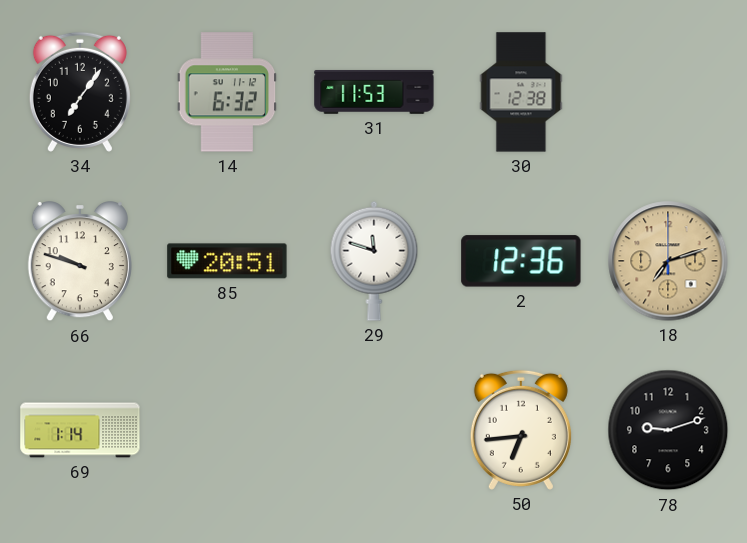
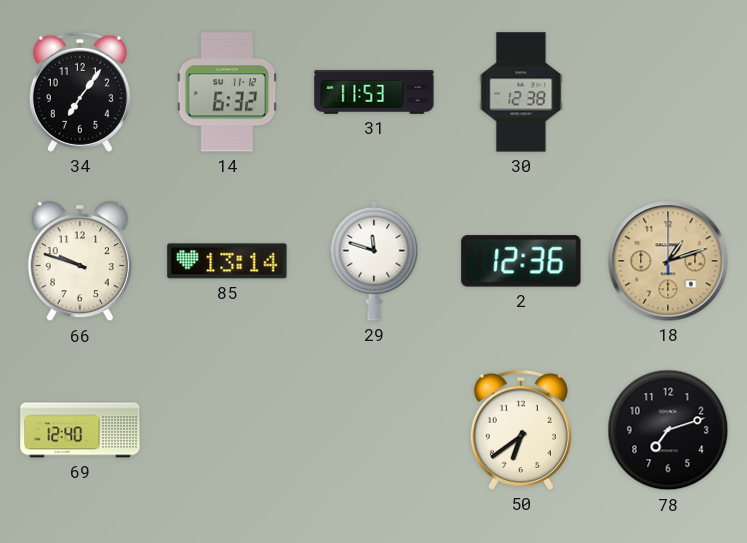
85: 20:51 -> 13:14
18: 7:12 -> 1:12
69: 1:14 -> 12:40
50: 6:44 -> 6:39
78: 9:12 -> 7:12
